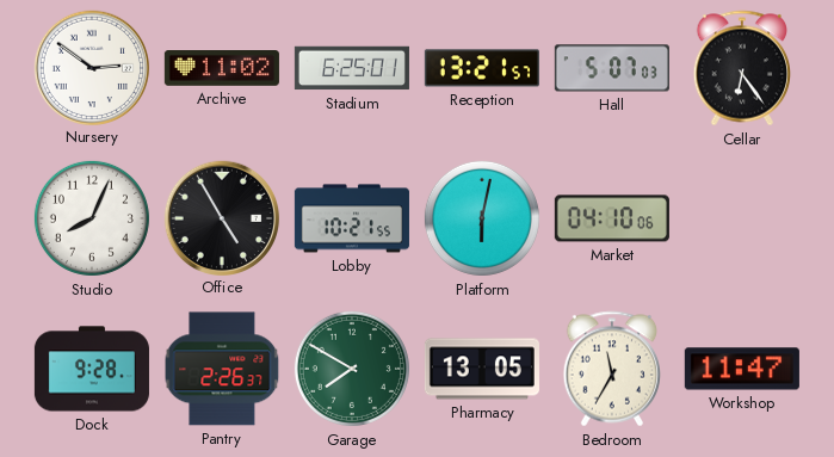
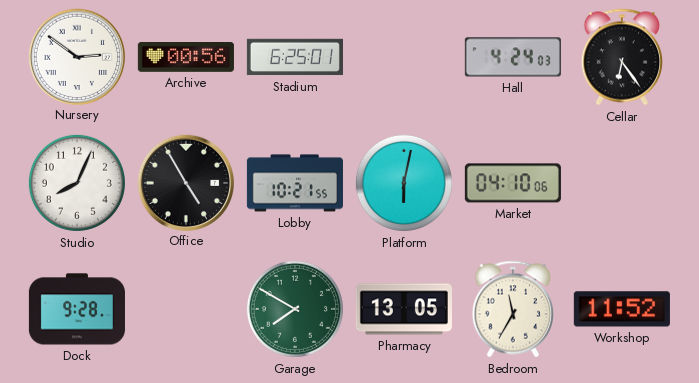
Archive: 11:02 -> 00:56
Reception: 13:21 -> none
Hall: 5:07 -> 4:24
Pantry: 2:26 -> none
Workshop: 11:47 -> 11:52
